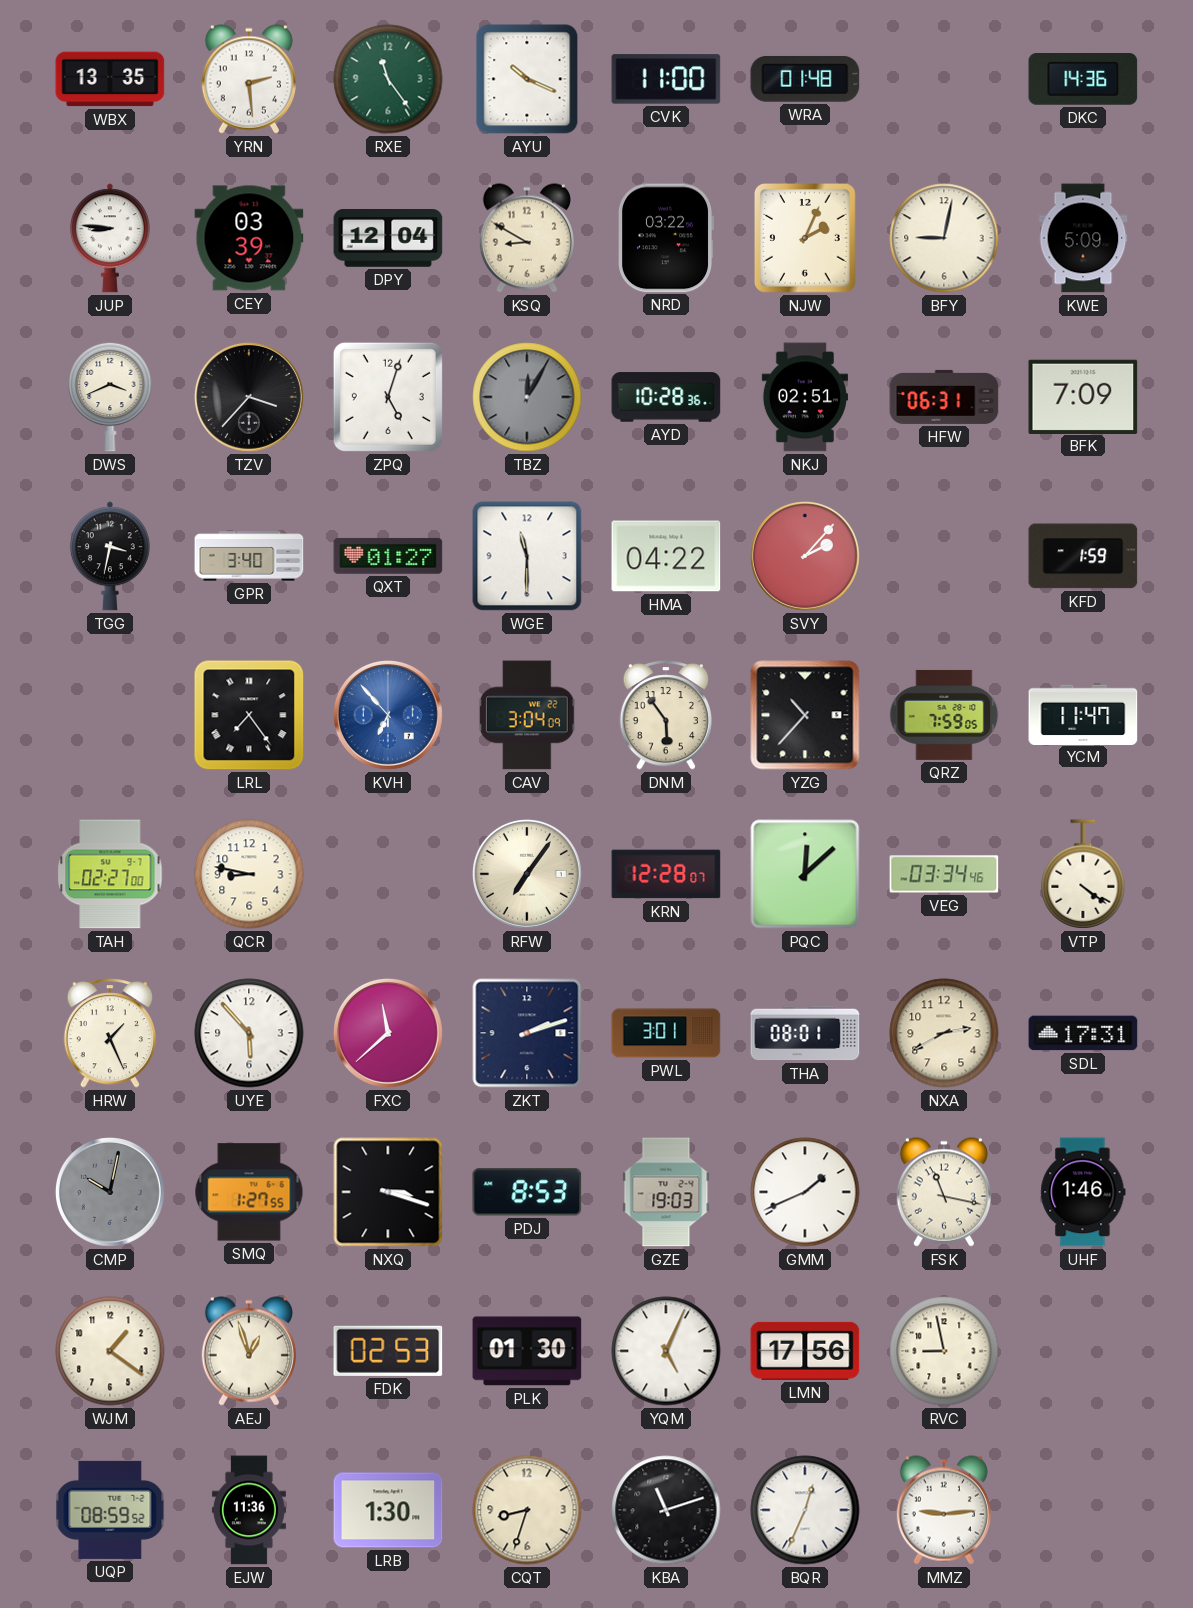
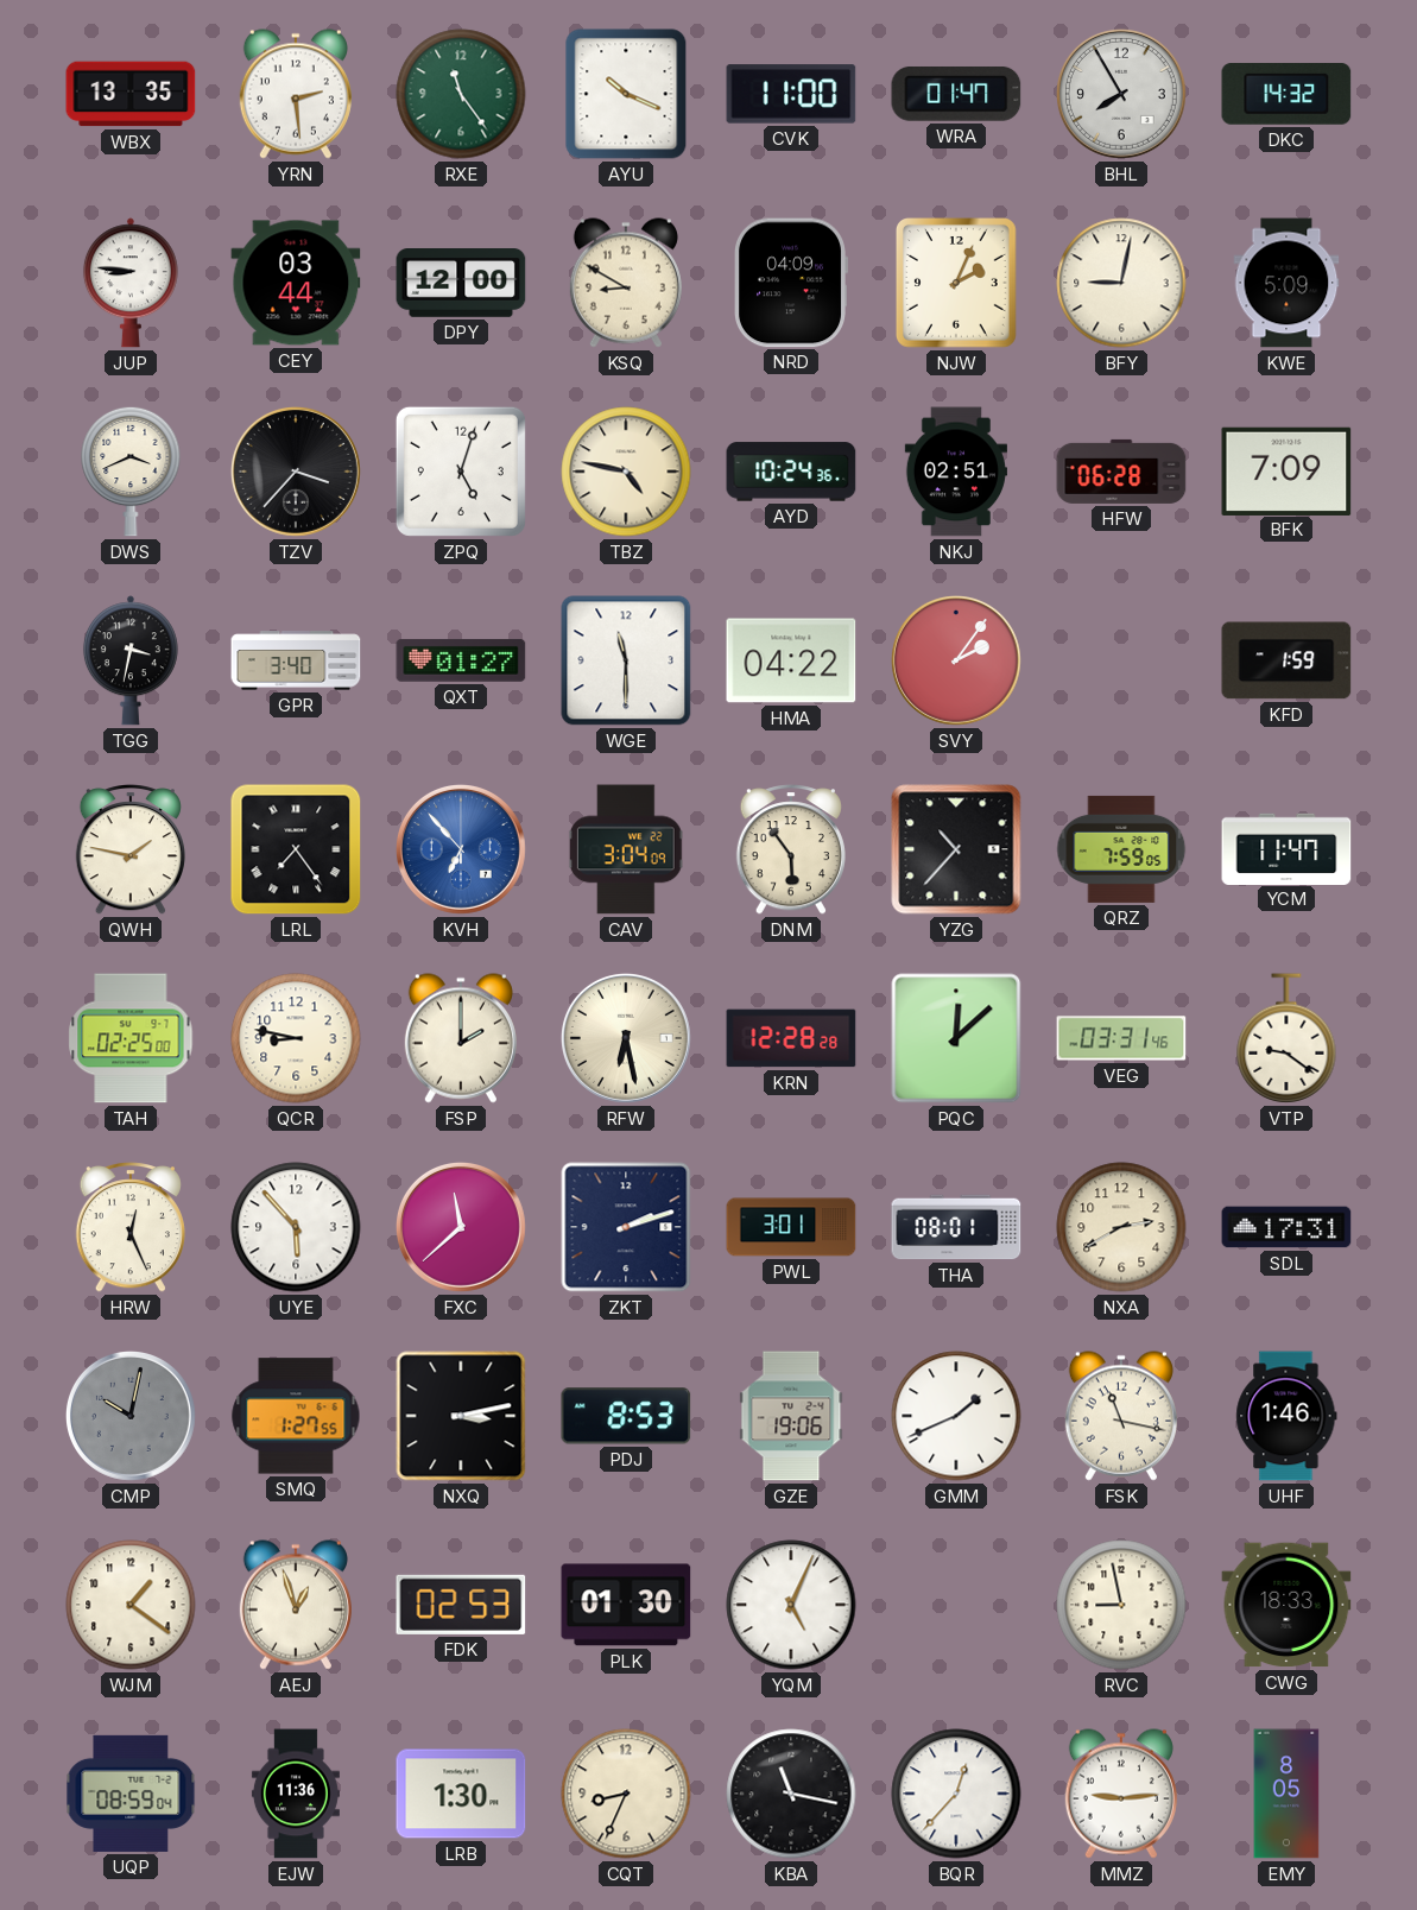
WRA: 01:48 -> 01:47
BHL: none -> 7:55
DKC: 14:36 -> 14:32
CEY: 03:39 -> 03:44
DPY: 12:04 -> 12:00
NRD: 03:22 -> 04:09
TBZ: 12:05 -> 4:47
TBZ dial: grey -> cream
AYD: 10:28 -> 10:24
HFW: 06:31 -> 06:28
SVY: 2:07 -> 2:06
QWH: none -> 1:47
TAH: 02:27 -> 02:25
FSP: none -> 2:00
RFW: 7:06 -> 6:28
KRN: 12:28:07 -> 12:28:28
VEG: 03:34 -> 03:31
VTP: 4:21 -> 9:21
HRW: 1:26 -> 12:26
NXQ: 3:18 -> 3:13
GZE: 19:03 -> 19:06
LMN: 17:56 -> none
CWG: none -> 18:33
UQP: 08:59:52 -> 08:59:04
CQT: 8:33 -> 8:34
KBA: 11:12 -> 11:17
BQR: 12:34 -> 12:37
EMY: none -> 8:05
